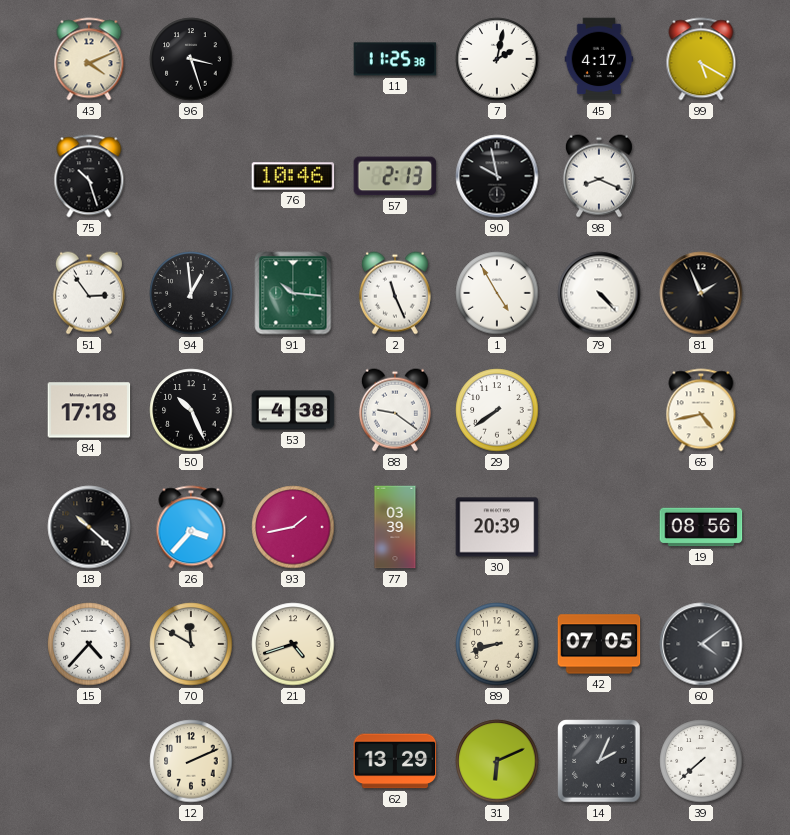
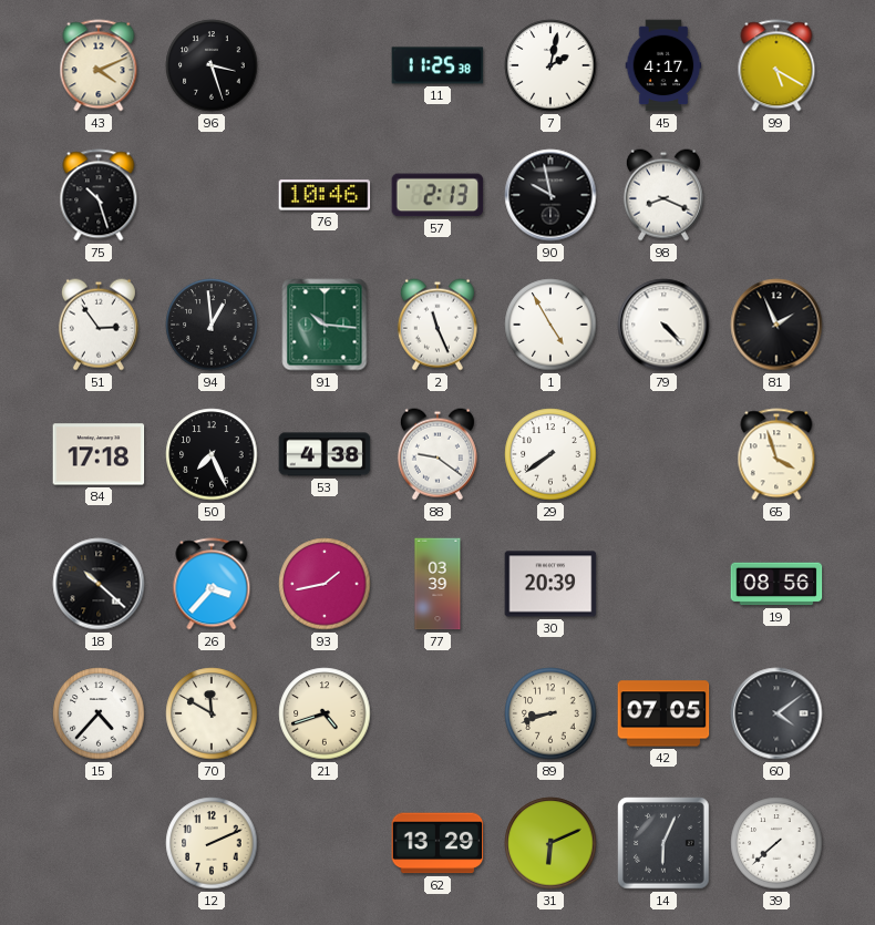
50: 10:26 -> 7:26
65: 4:43 -> 3:57
14: 2:04 -> 6:04
